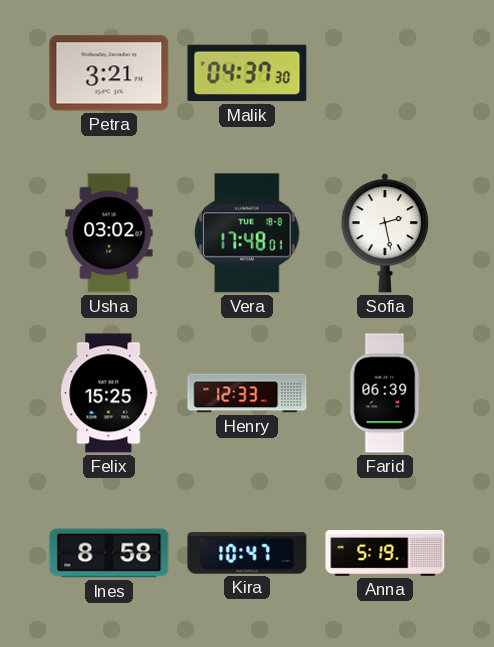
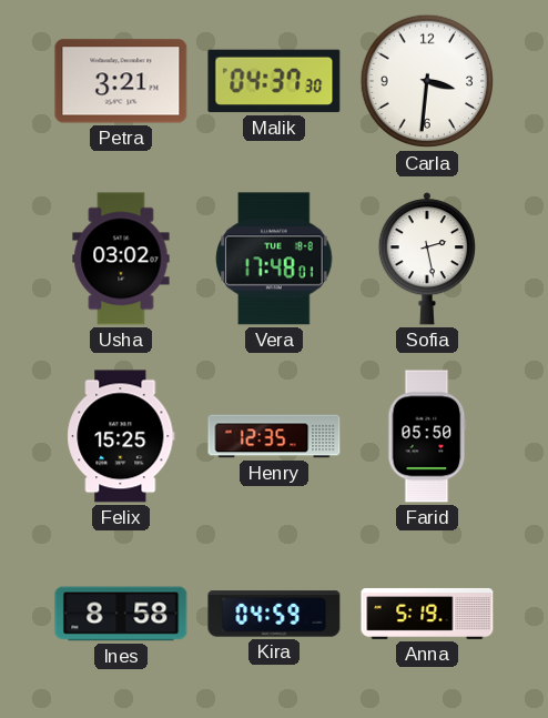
Carla: none -> 3:31
Henry: 12:33 -> 12:35
Farid: 06:39 -> 05:50
Kira: 10:47 -> 04:59
